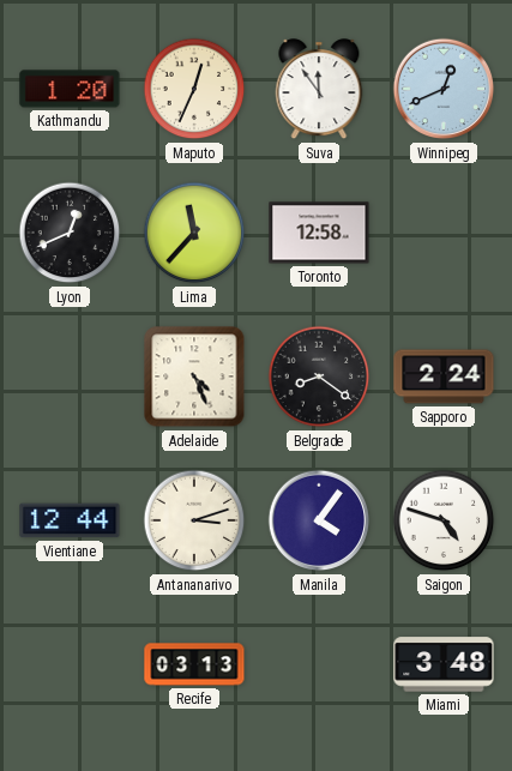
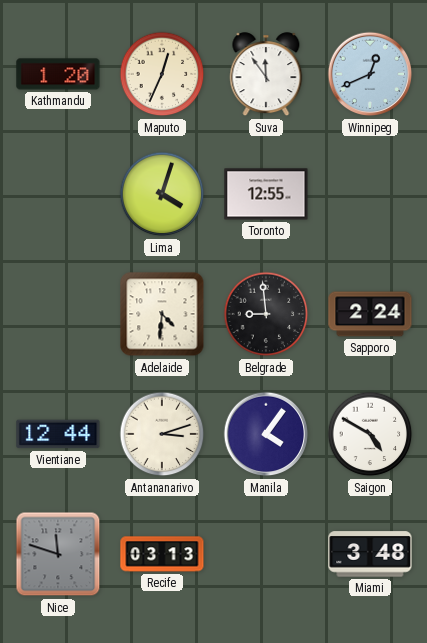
Lyon: 12:41 -> none
Lima: 11:37 -> 4:03
Toronto: 12:58 -> 12:55
Adelaide: 4:26 -> 4:31
Belgrade: 8:21 -> 8:59
Saigon: 4:48 -> 4:50
Nice: none -> 11:48
